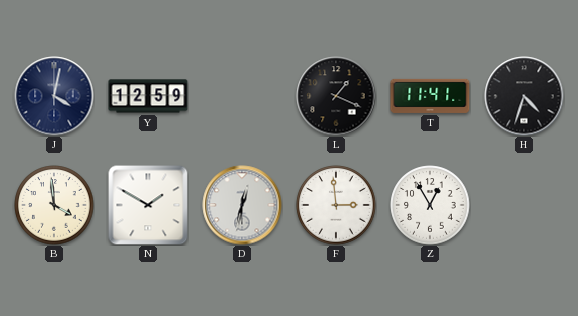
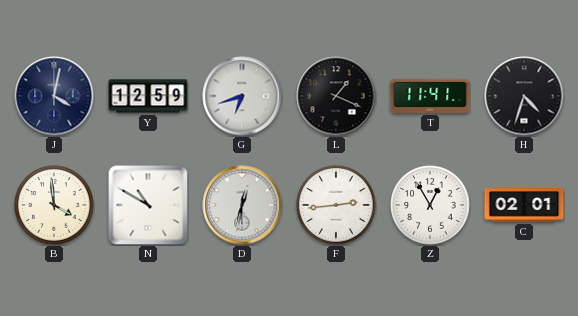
G: none -> 6:42
N: 1:50 -> 10:50
F: 2:59 -> 2:44
C: none -> 02:01
